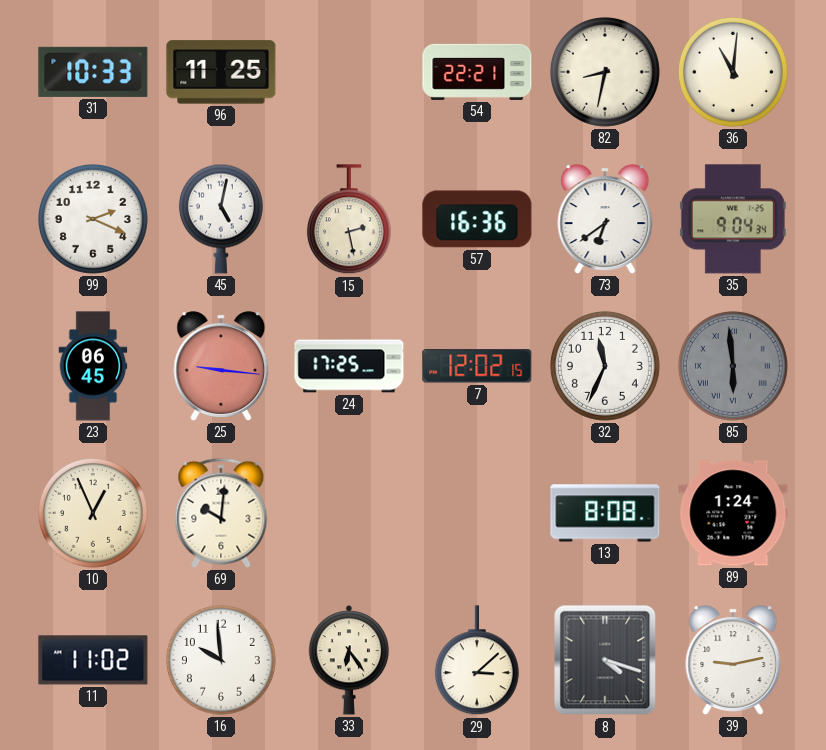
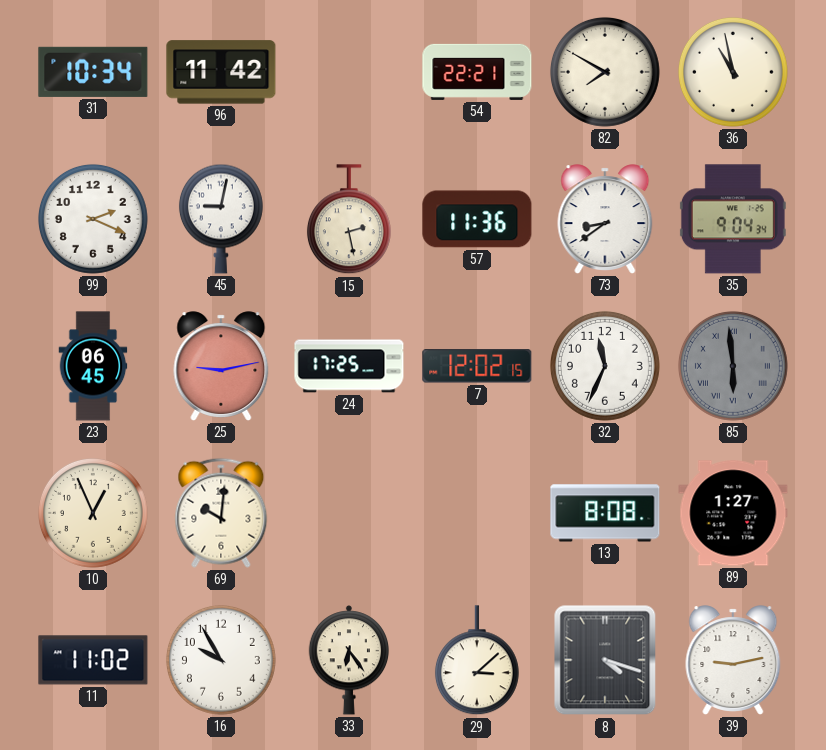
31: 10:33 -> 10:34
96: 11:25 -> 11:42
82: 8:32 -> 7:50
36: 11:01 -> 10:58
45: 5:02 -> 9:02
57: 16:36 -> 11:36
73: 6:39 -> 8:39
25: 9:16 -> 9:13
89: 1:24 -> 1:27
16: 9:59 -> 9:55
